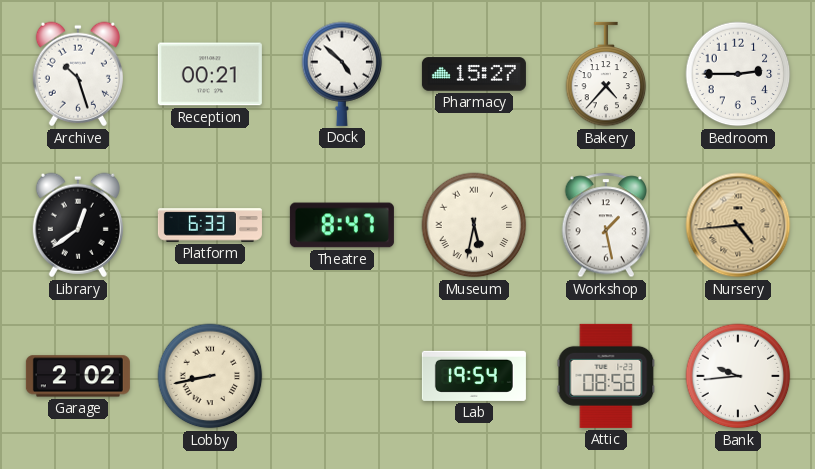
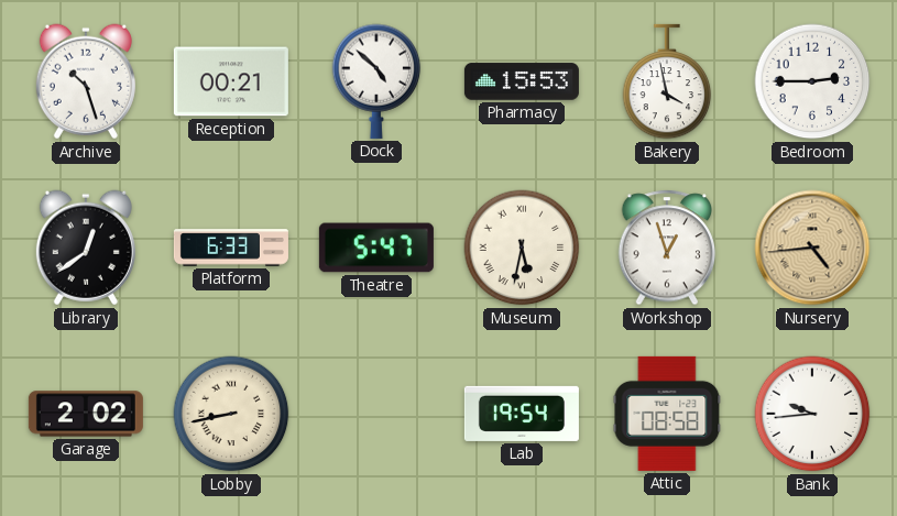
Pharmacy: 15:27 -> 15:53
Bakery: 4:37 -> 3:58
Theatre: 8:47 -> 5:47
Workshop: 1:28 -> 12:57
